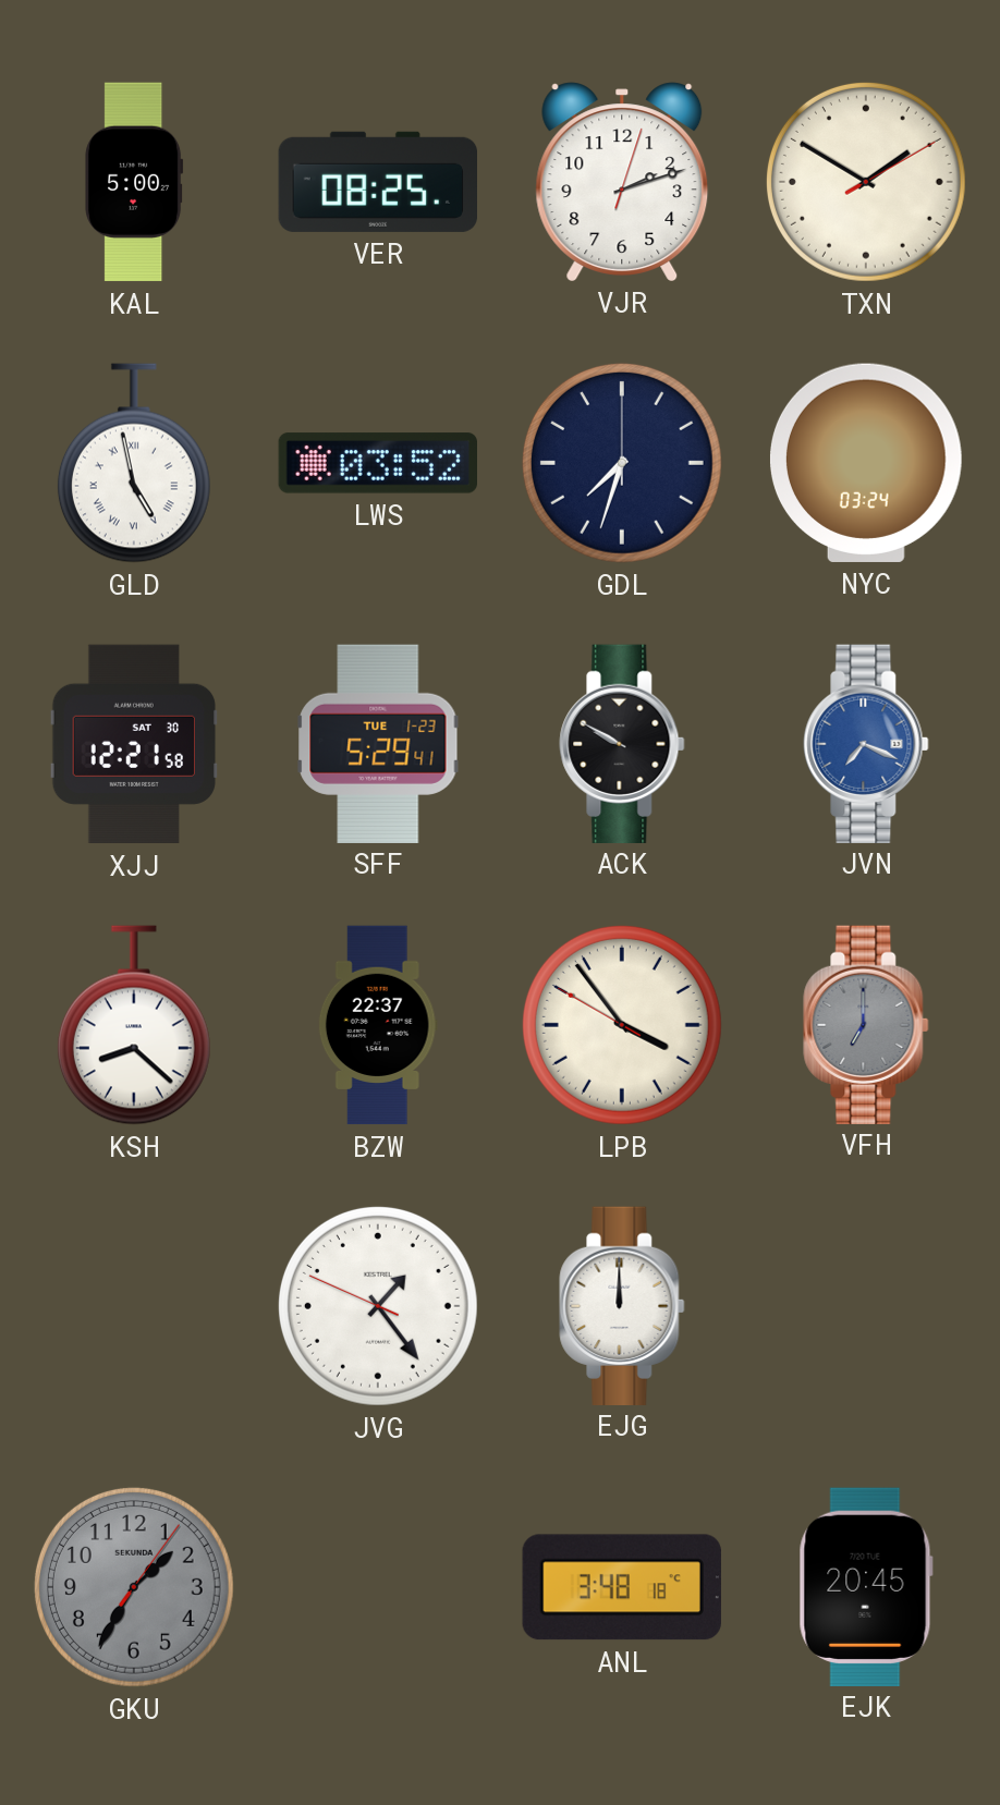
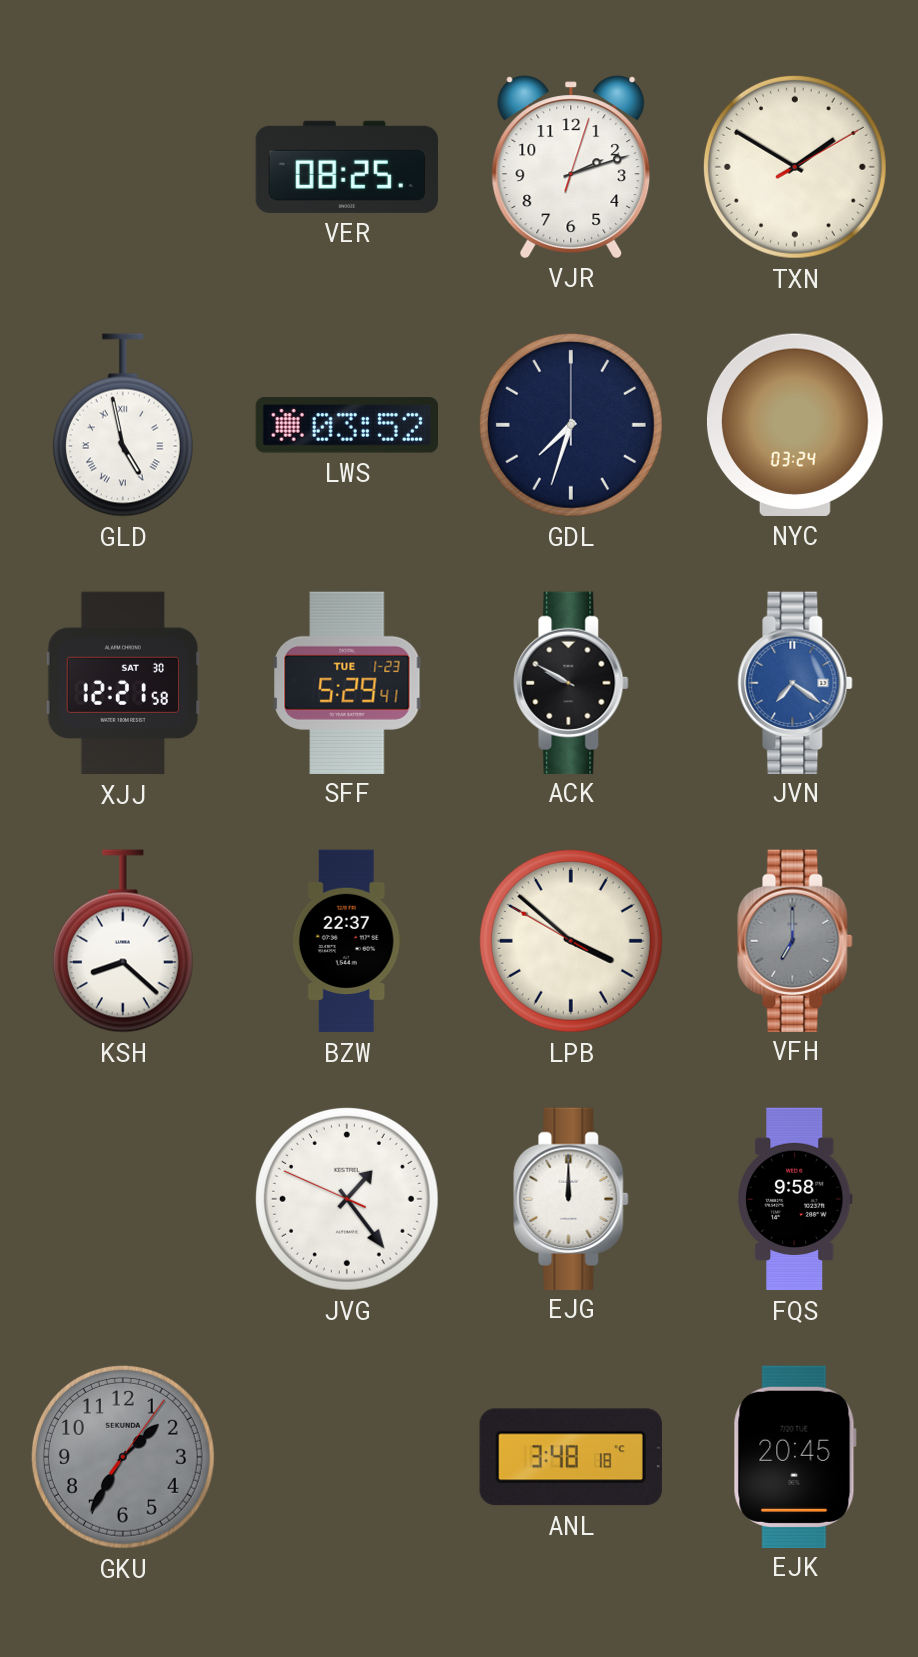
KAL: 5:00 -> none
JVN: 7:19 -> 7:21
LPB: 3:53 -> 3:51
FQS: none -> 9:58
